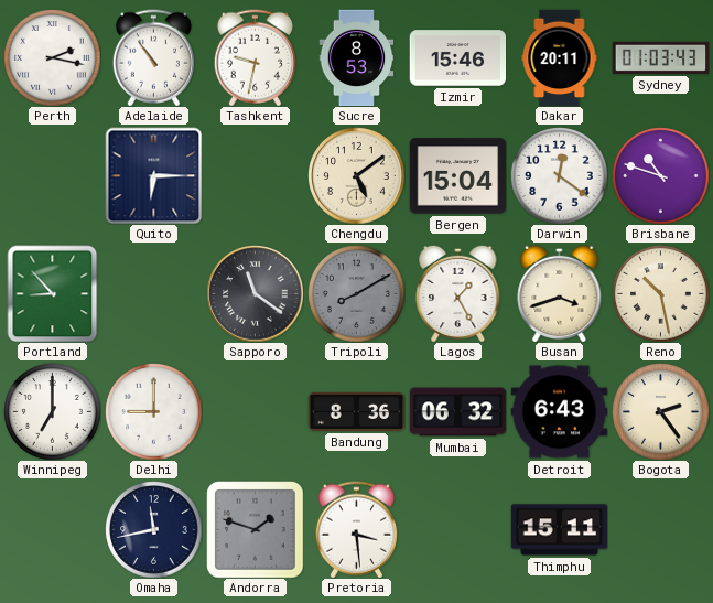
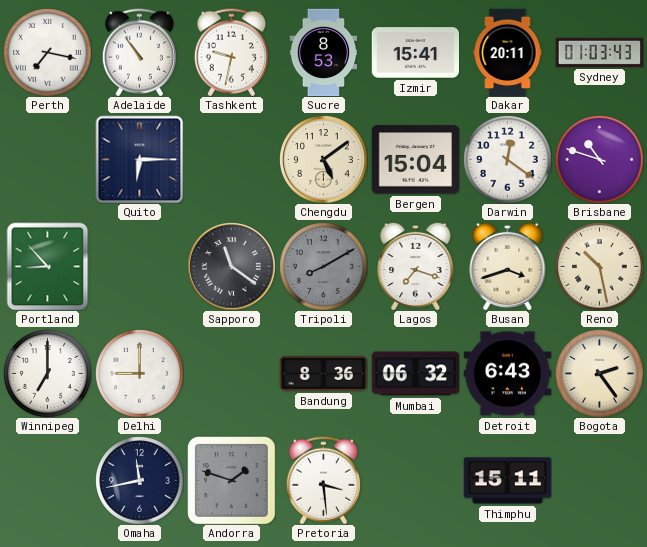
Perth: 2:17 -> 7:17
Izmir: 15:46 -> 15:41
Lagos: 1:25 -> 7:18
